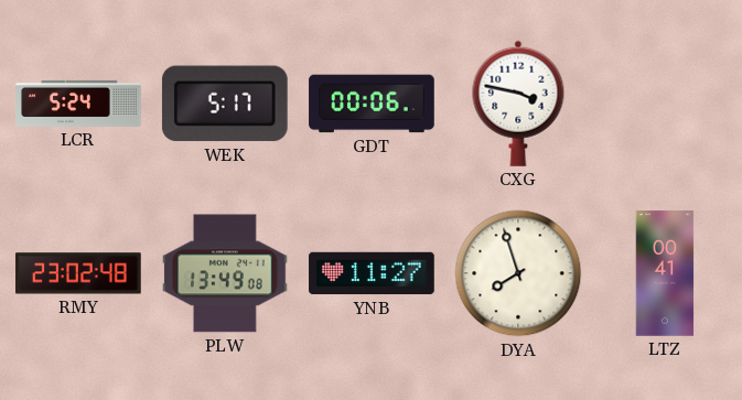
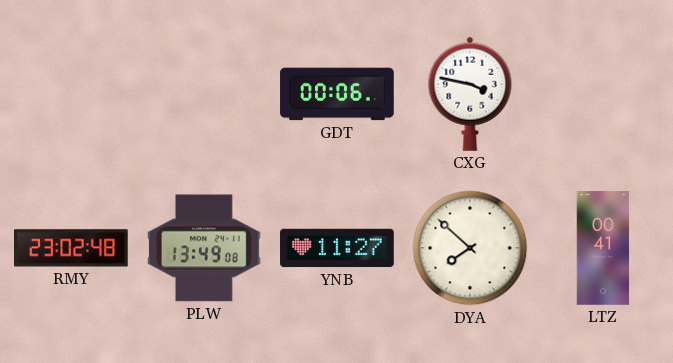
LCR: 5:24 -> none
WEK: 5:17 -> none
DYA: 7:57 -> 7:52
